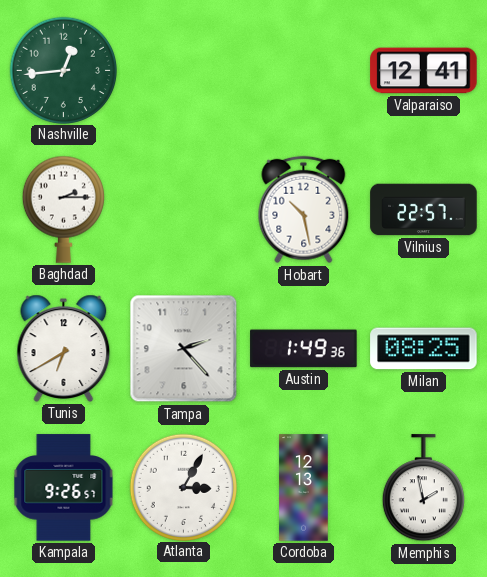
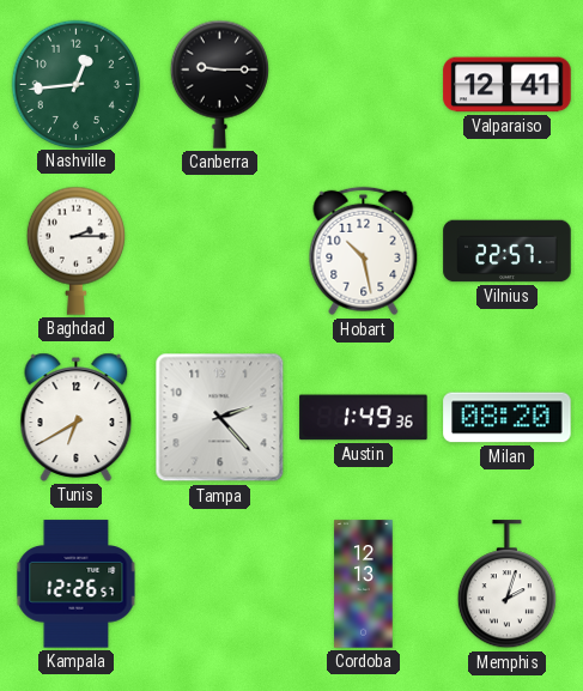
Canberra: none -> 9:15
Milan: 08:25 -> 08:20
Kampala: 9:26 -> 12:26
Atlanta: 3:05 -> none
Memphis: 1:58 -> 2:03
